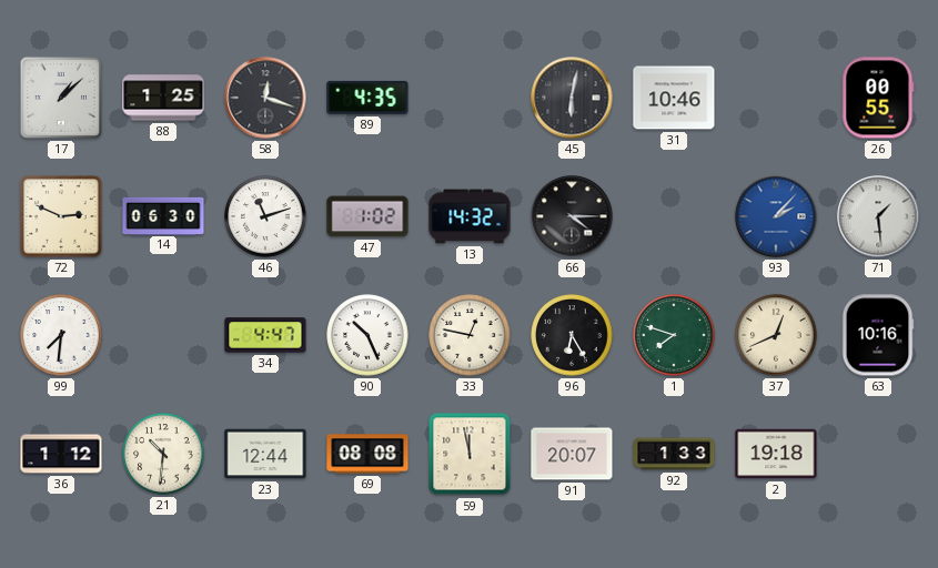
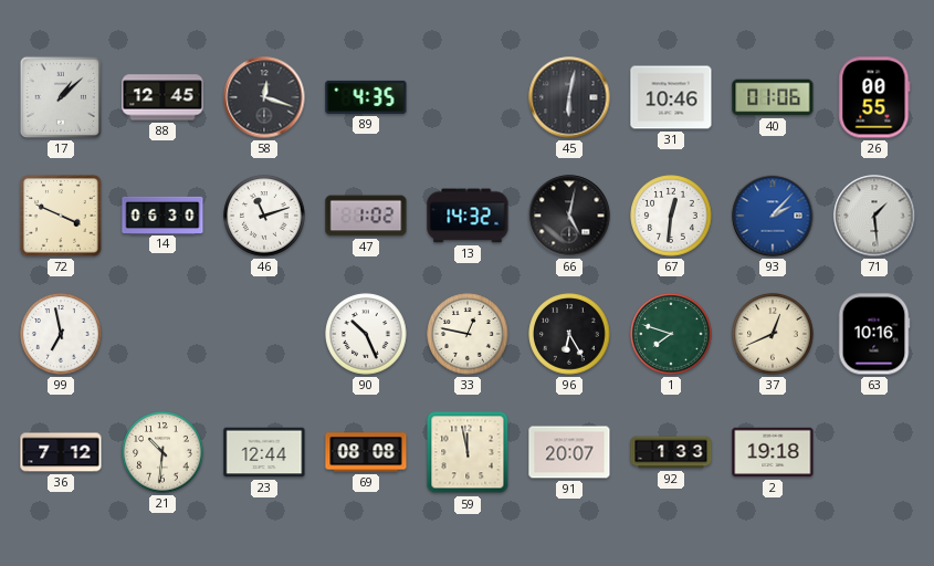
88: 1:25 -> 12:45
40: none -> 01:06
72: 2:49 -> 3:49
66: 4:15 -> 5:02
67: none -> 12:31
99: 7:31 -> 6:58
34: 4:47 -> none
36: 1:12 -> 7:12
